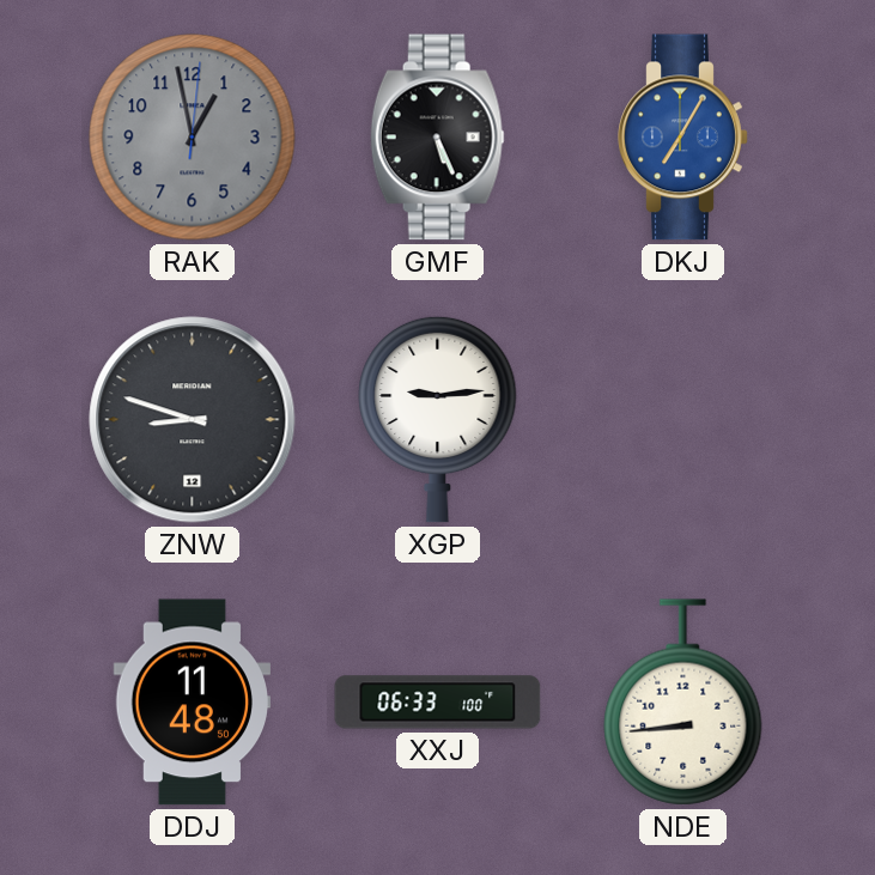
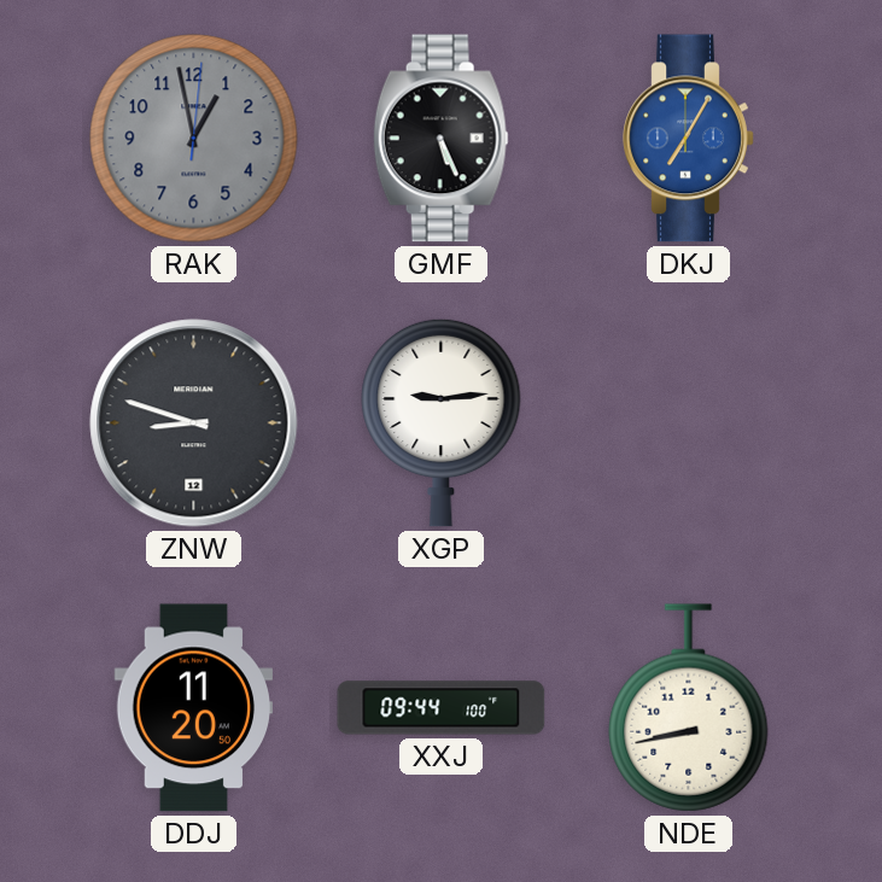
DDJ: 11:48 -> 11:20
XXJ: 06:33 -> 09:44
NDE: 8:44 -> 8:43
